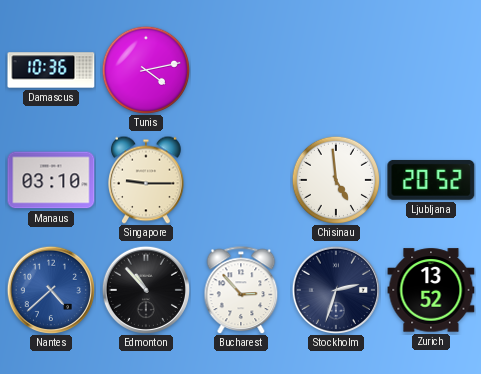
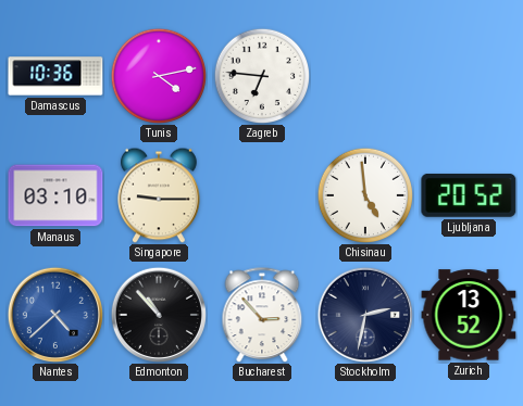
Zagreb: none -> 6:46
Stockholm: 2:33 -> 2:32
